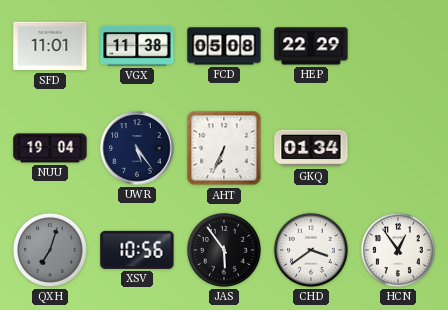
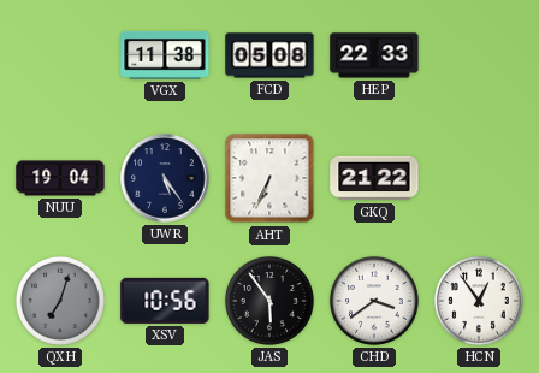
SFD: 11:01 -> none
HEP: 22:29 -> 22:33
GKQ: 01:34 -> 21:22
